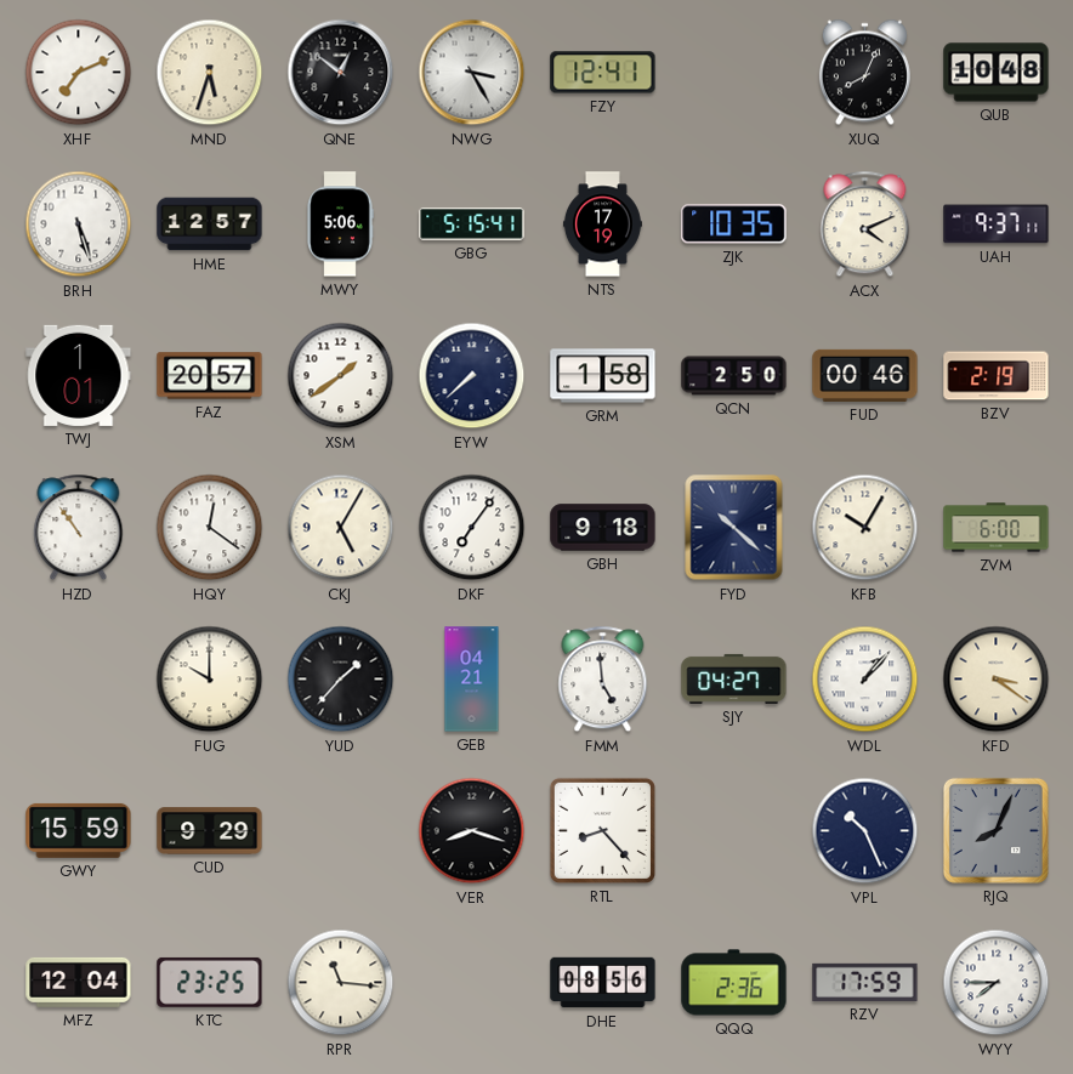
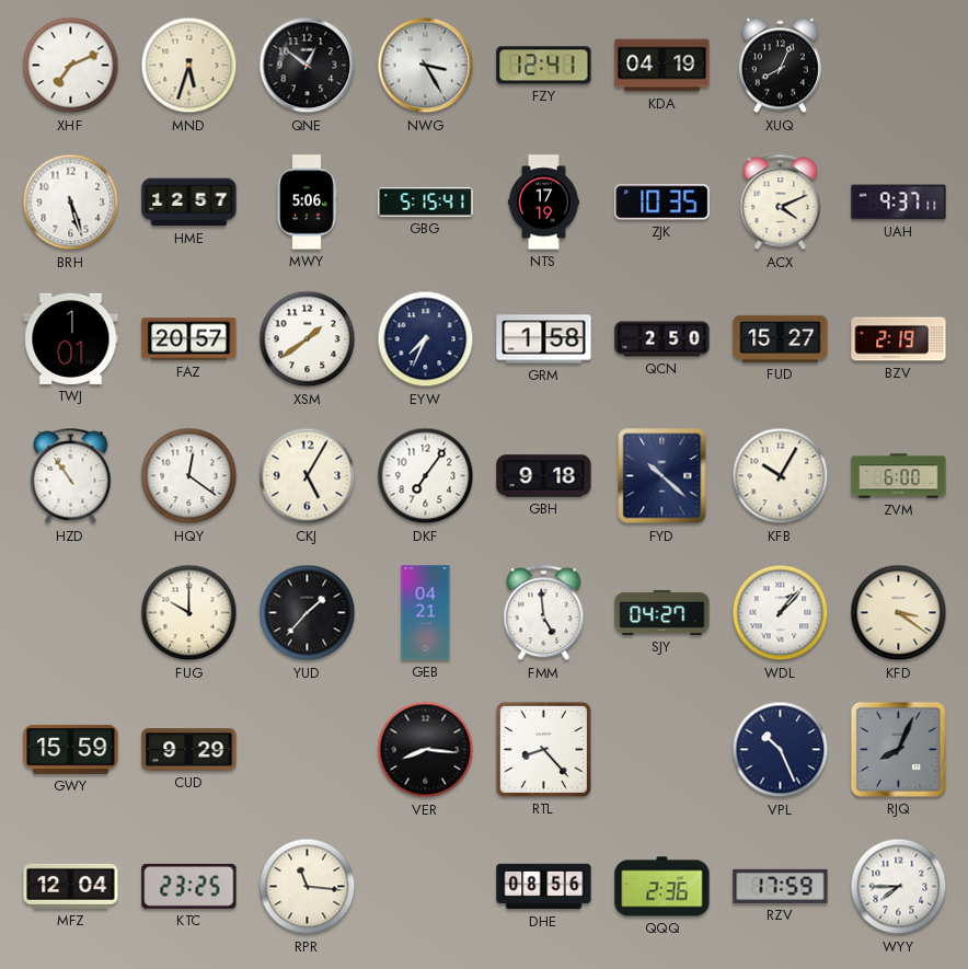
KDA: none -> 04:19
QUB: 10:48 -> none
EYW: 7:38 -> 7:34
FUD: 00:46 -> 15:27
VER: 8:18 -> 8:16
